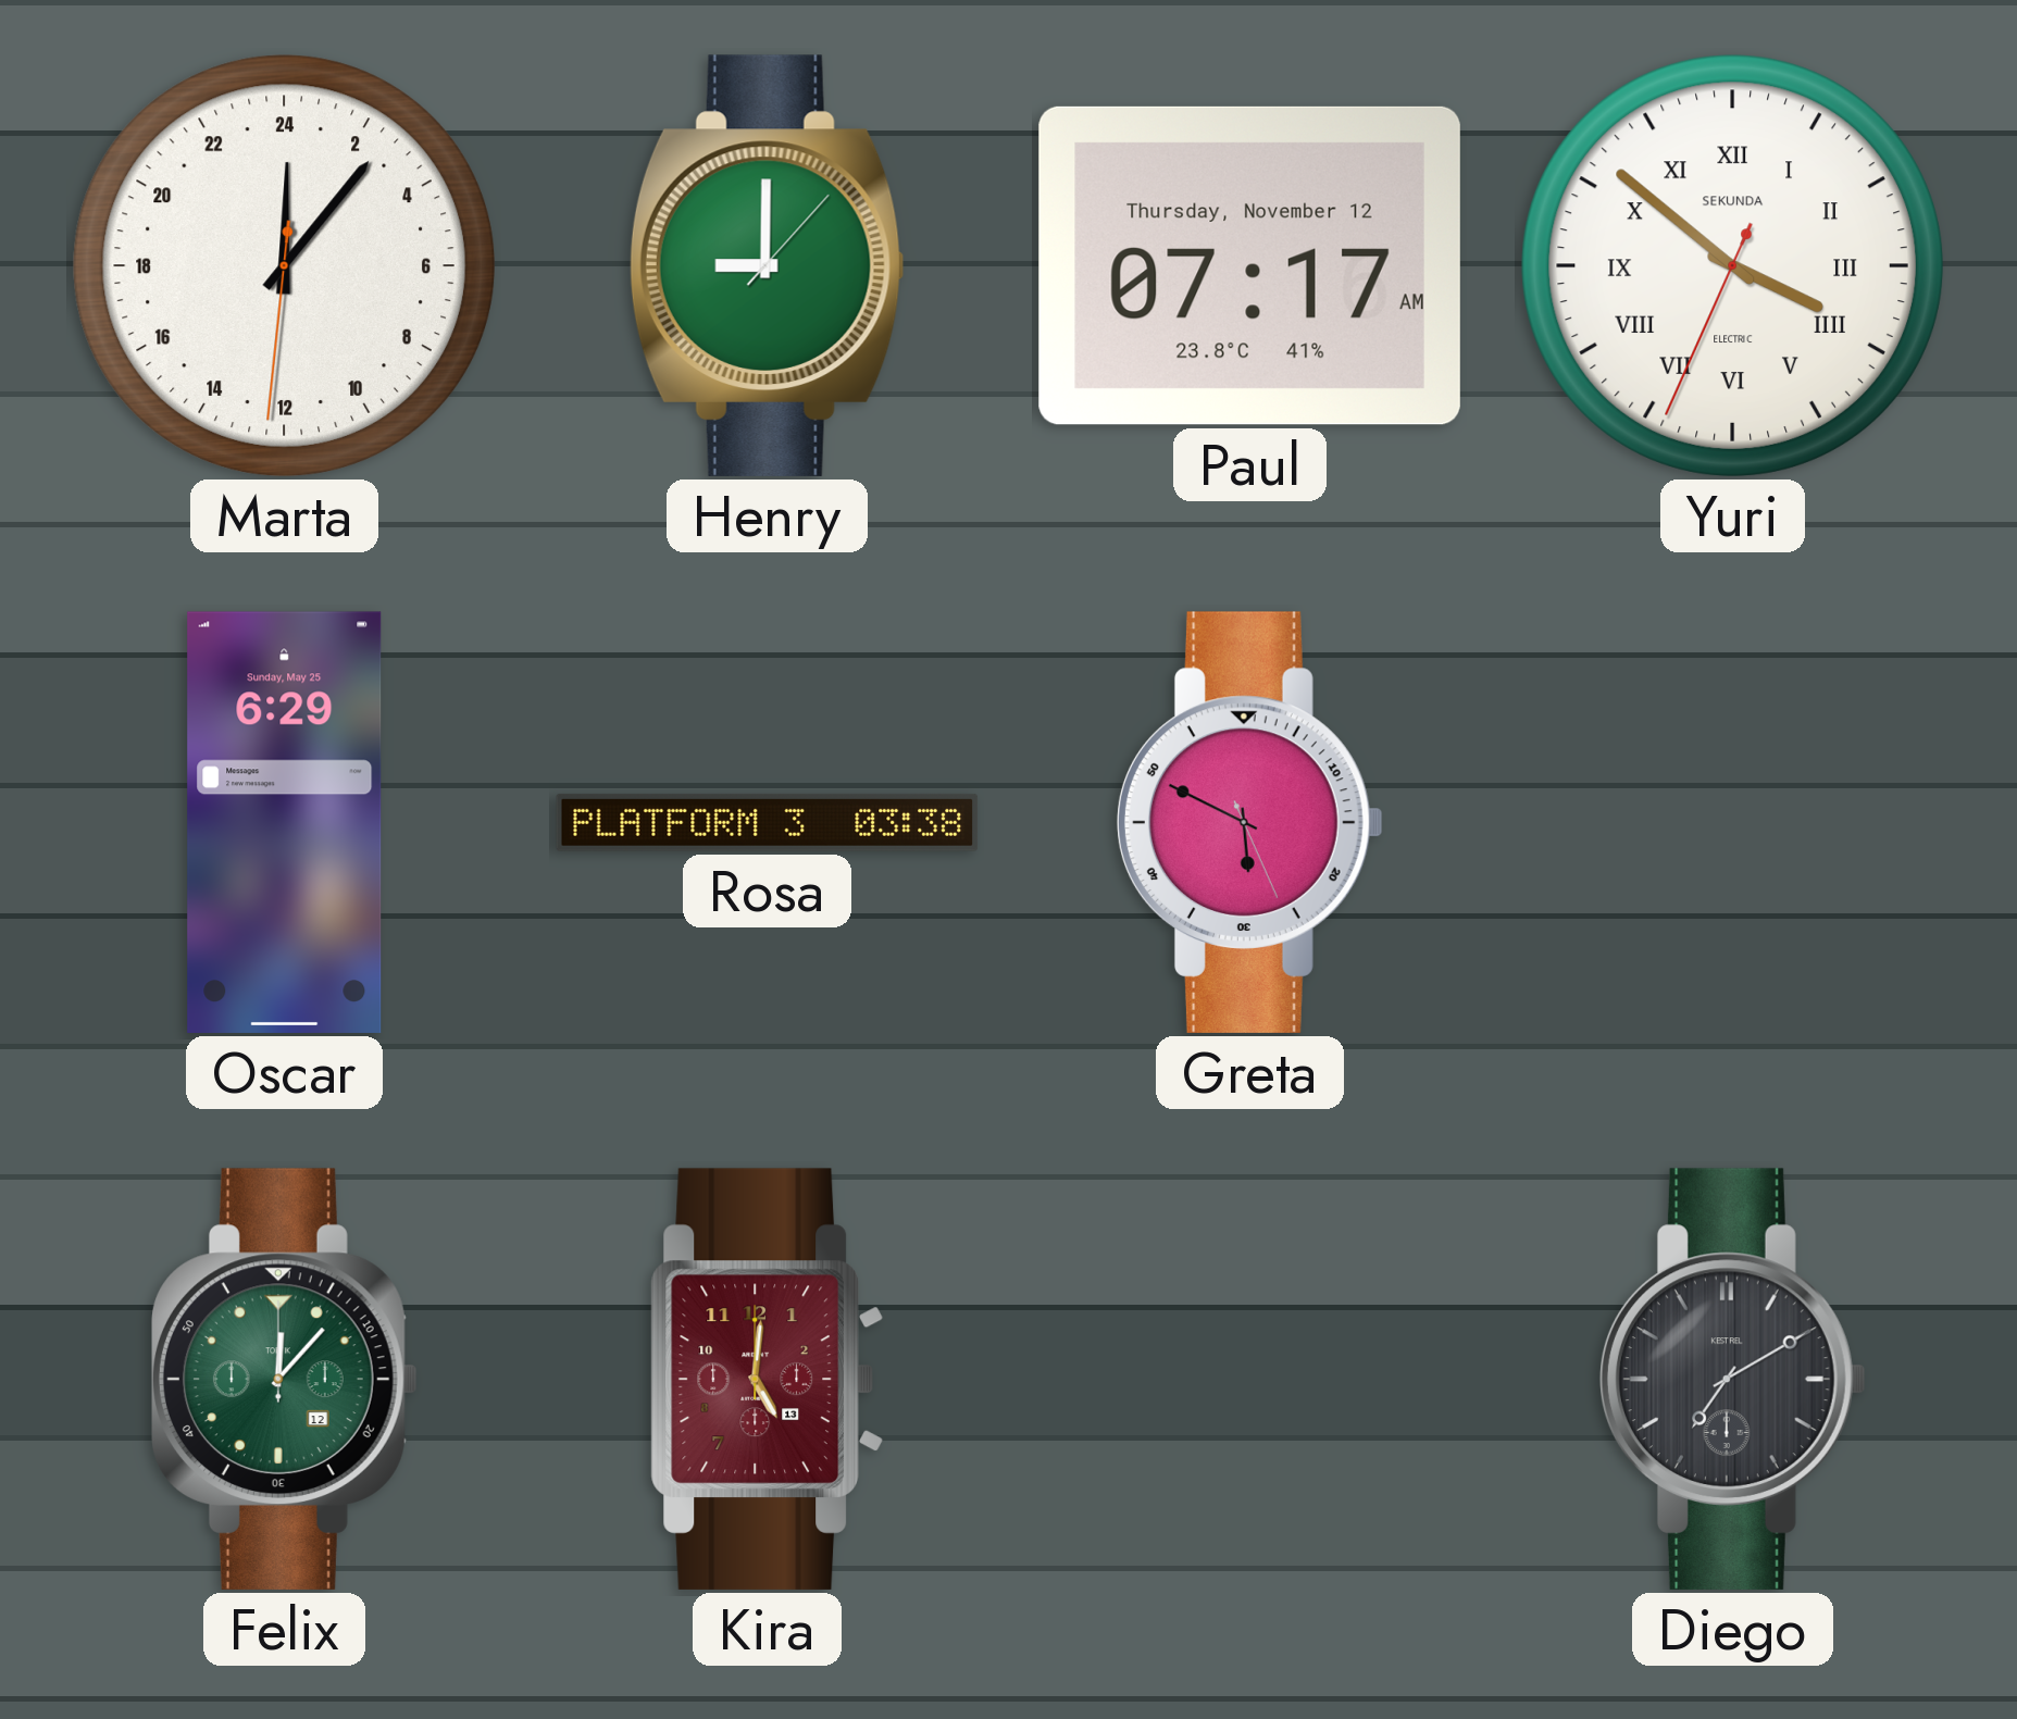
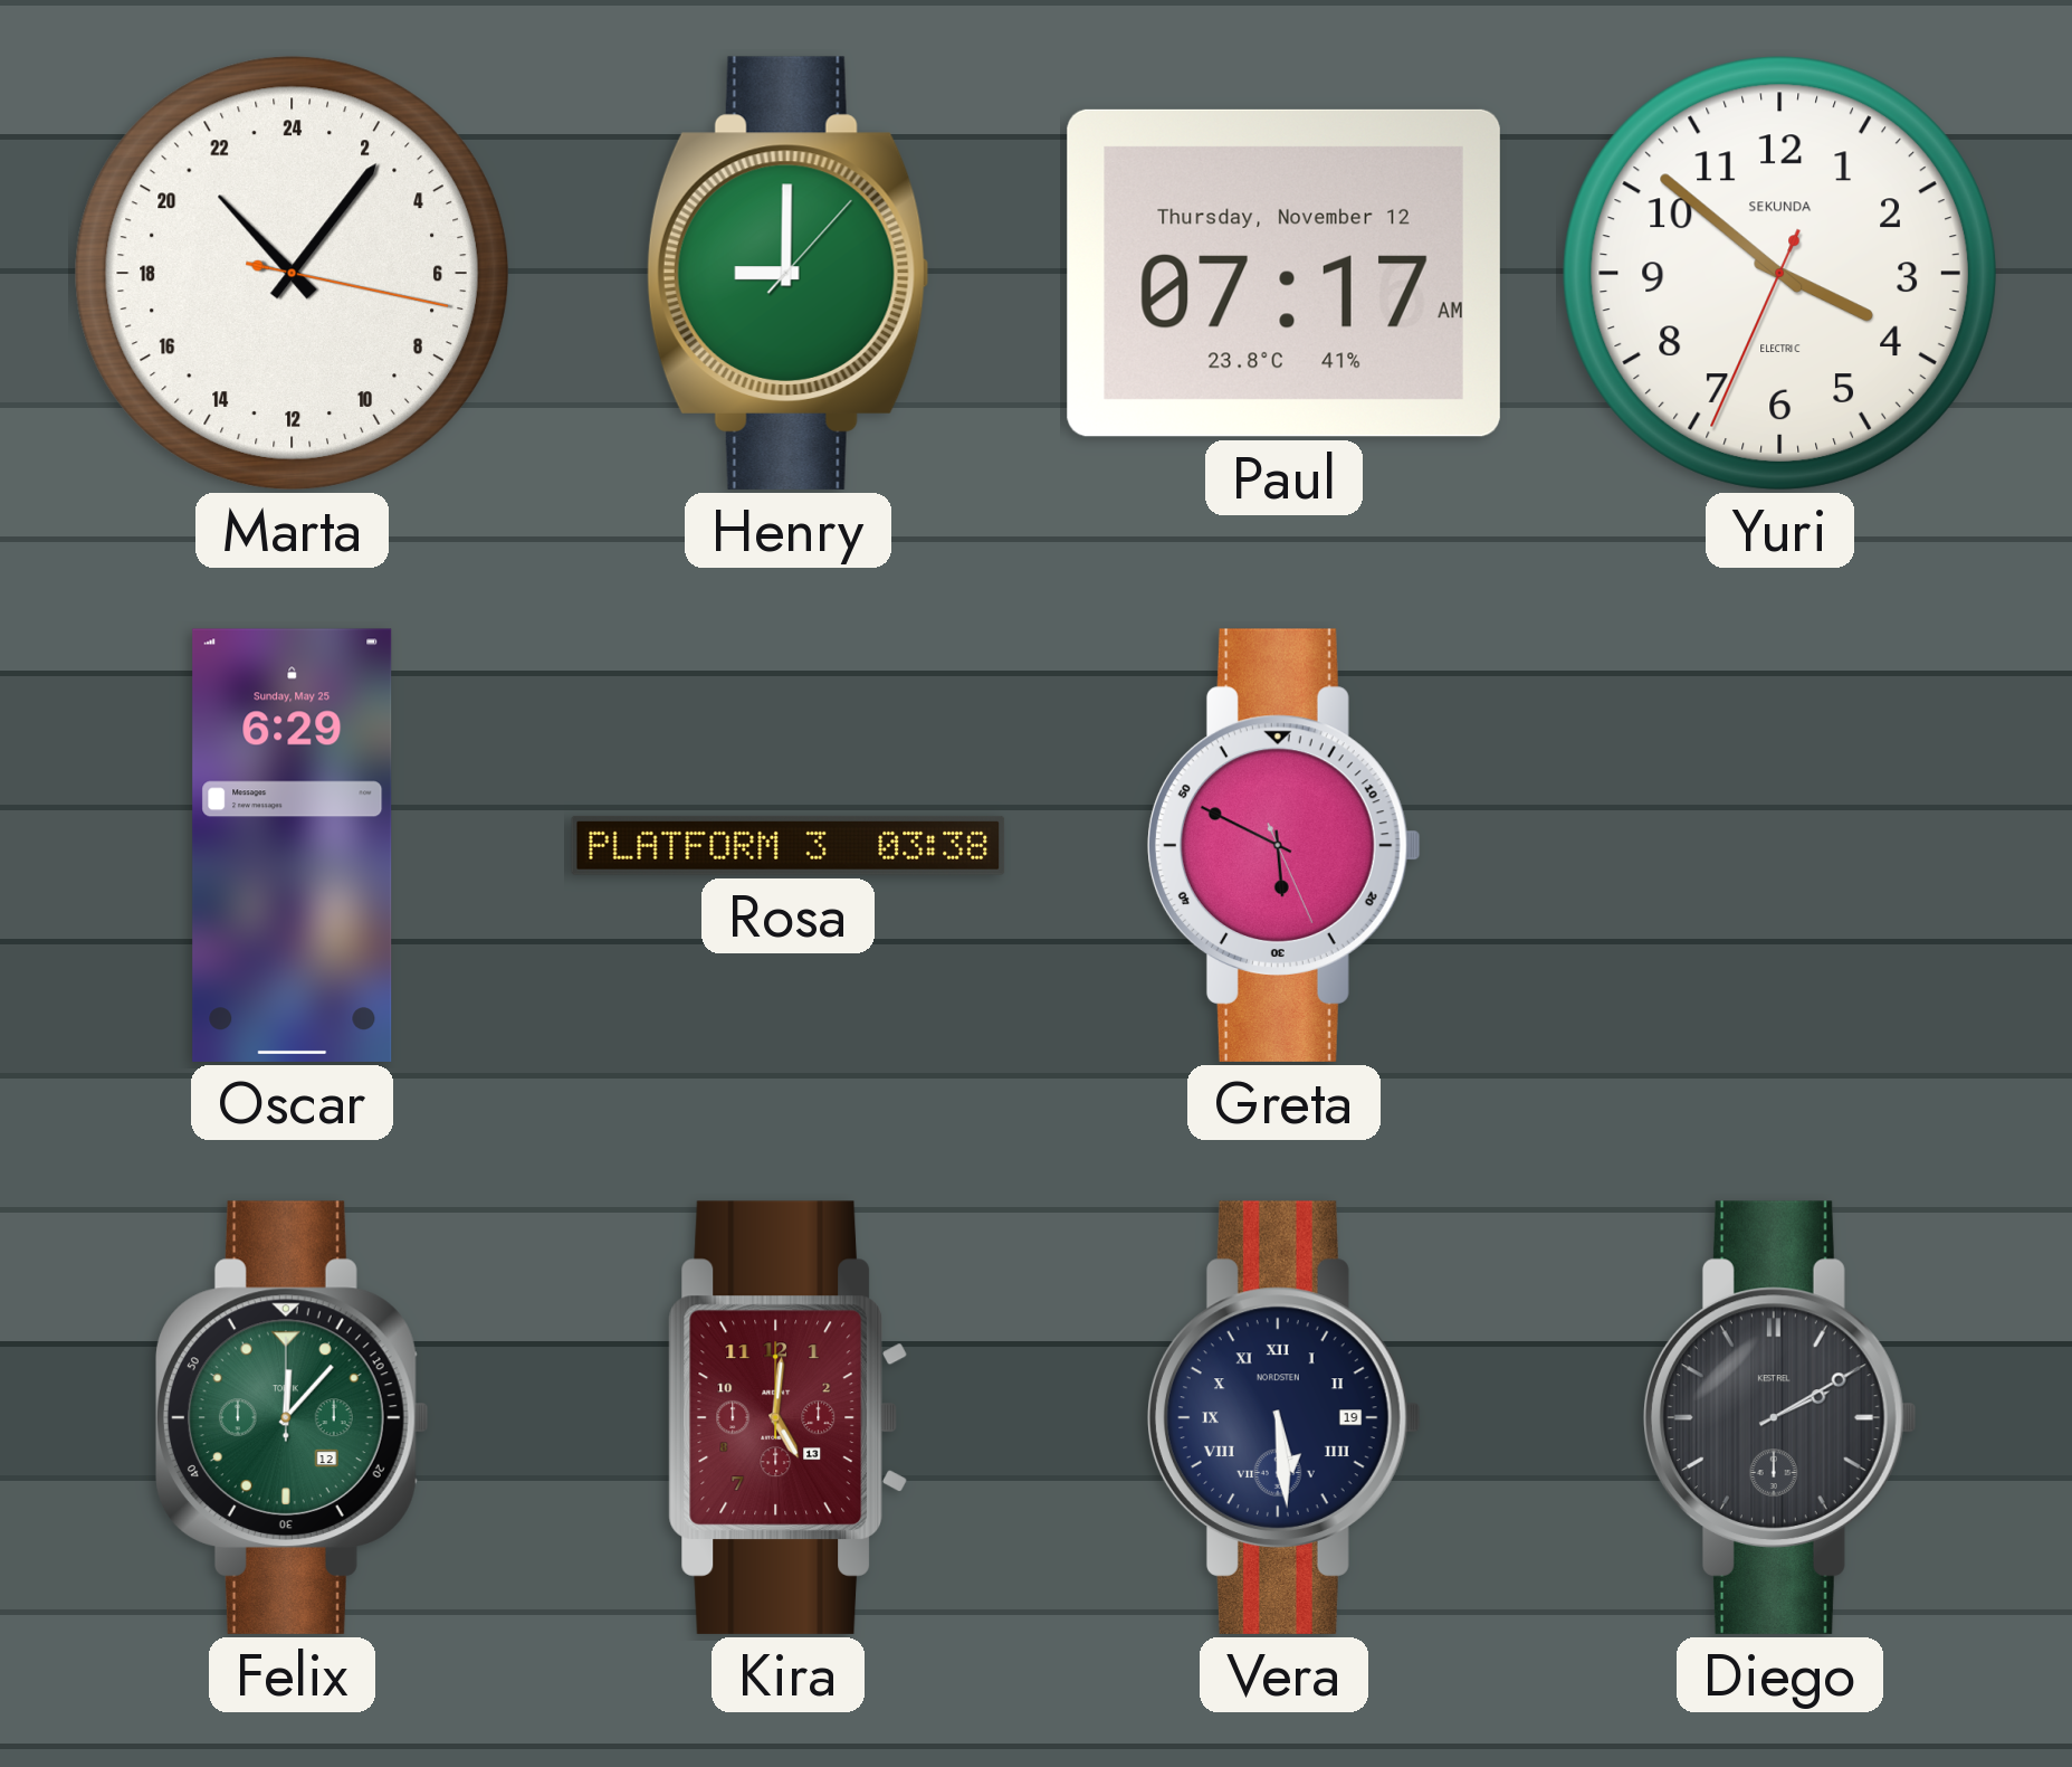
Marta: 0:06 -> 21:06
Yuri numerals: Roman -> Arabic
Vera: none -> 5:29
Diego: 7:10 -> 2:10
